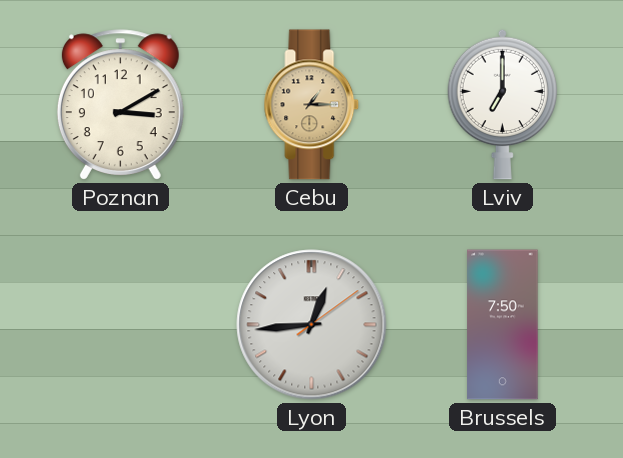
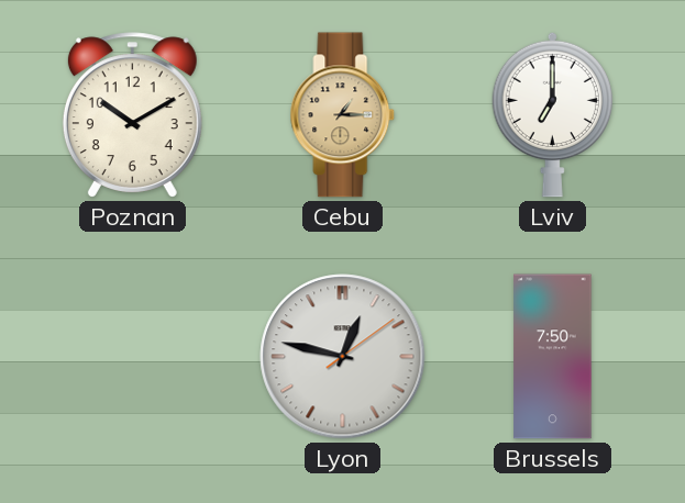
Poznan: 3:10 -> 10:10
Lyon: 12:44 -> 12:47
